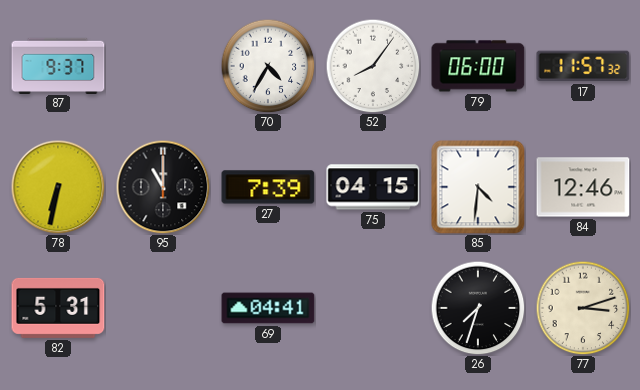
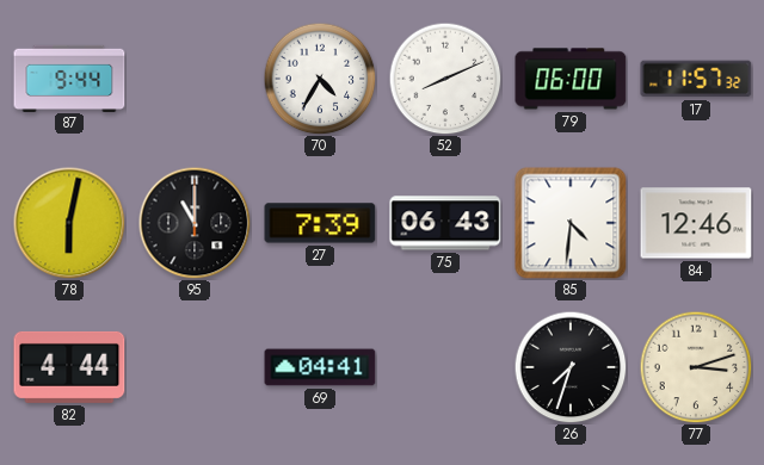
87: 9:37 -> 9:44
52: 8:06 -> 8:11
78: 6:32 -> 6:02
75: 04:15 -> 06:43
82: 5:31 -> 4:44
